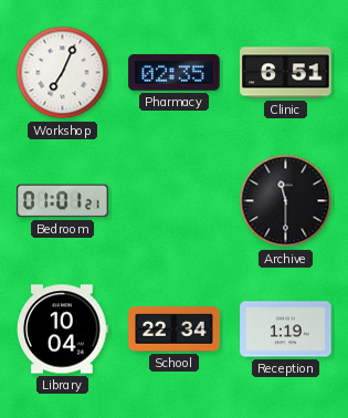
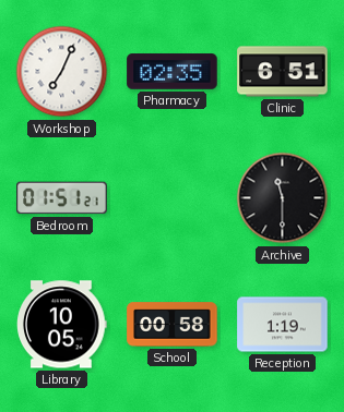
Bedroom: 01:01 -> 01:51
Library: 10:04 -> 10:05
School: 22:34 -> 00:58
